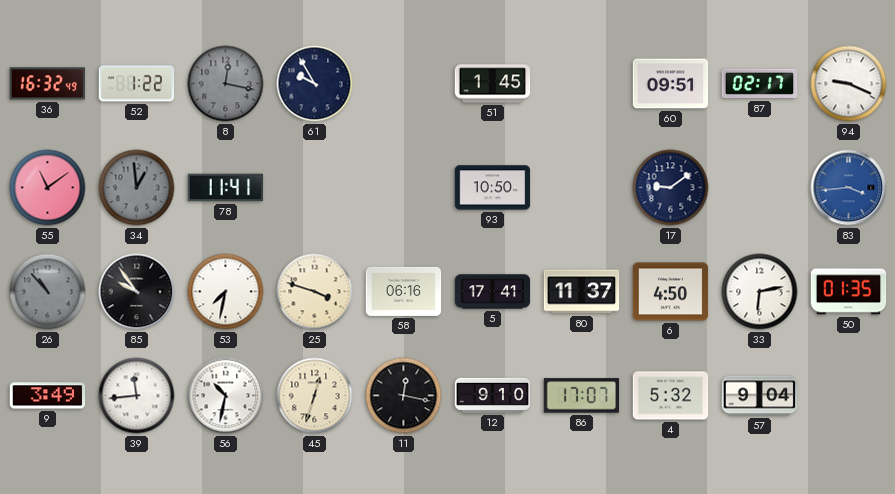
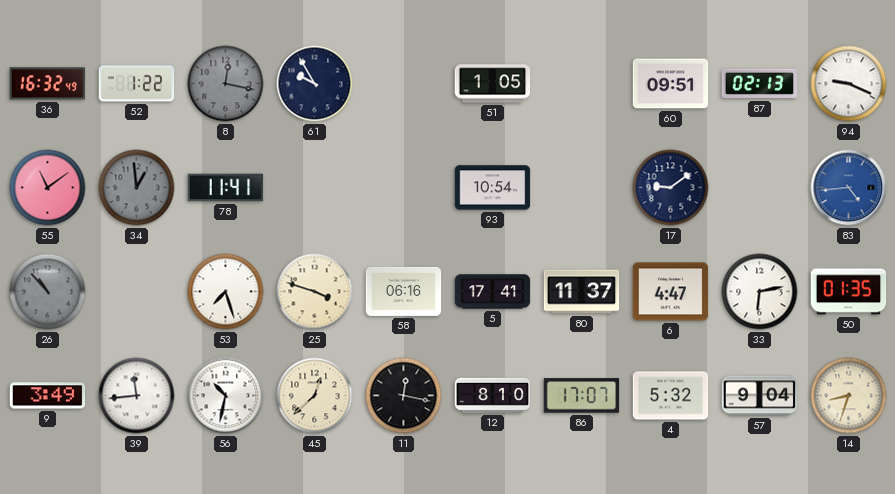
51: 1:45 -> 1:05
87: 02:17 -> 02:13
93: 10:50 -> 10:54
83: 3:44 -> 4:44
85: 9:54 -> none
53: 7:32 -> 7:27
6: 4:50 -> 4:47
45: 12:33 -> 12:38
12: 9:10 -> 8:10
14: none -> 8:33
